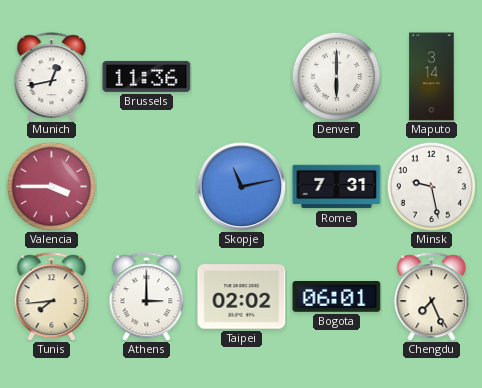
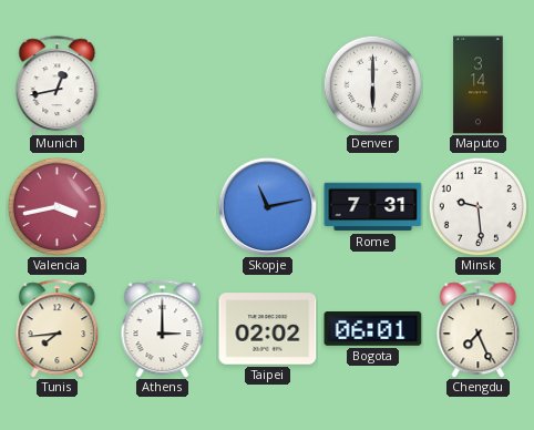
Brussels: 11:36 -> none
Valencia: 3:45 -> 3:43
Minsk: 9:28 -> 9:29
